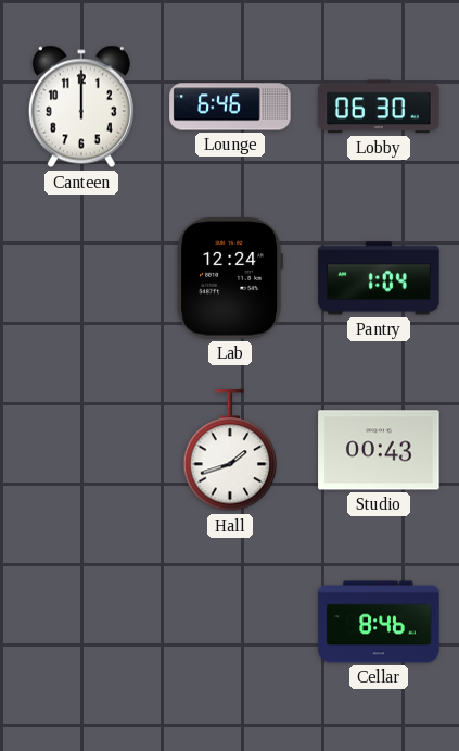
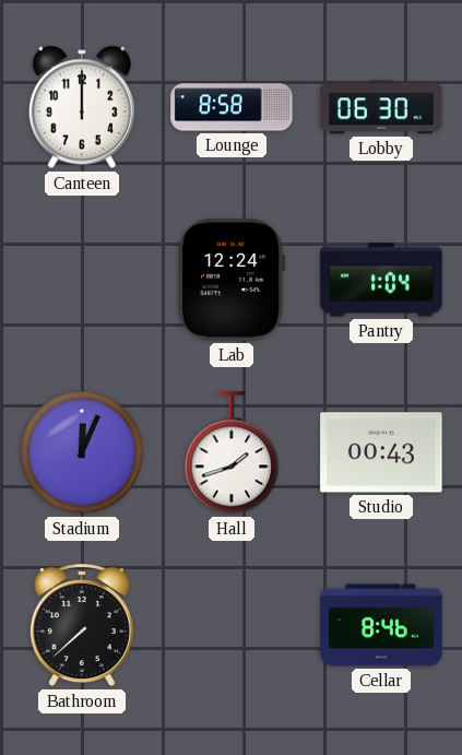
Lounge: 6:46 -> 8:58
Stadium: none -> 12:04
Bathroom: none -> 7:38
